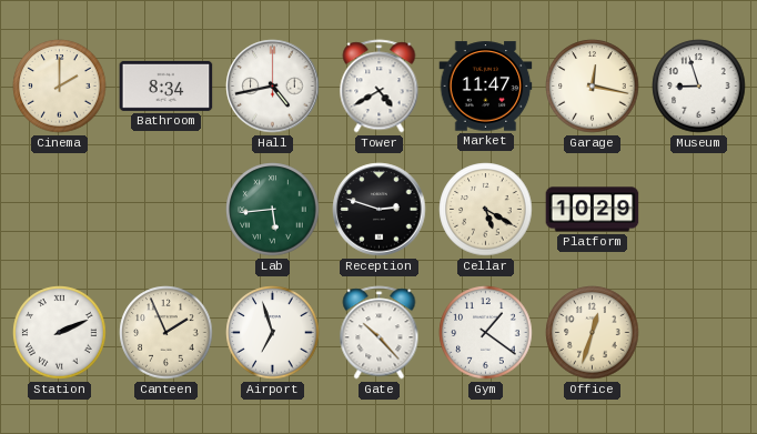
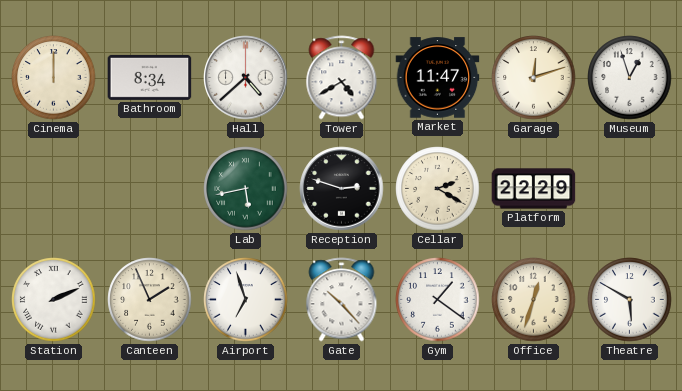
Cinema: 2:00 -> 12:00
Hall: 4:43 -> 4:38
Garage: 12:17 -> 12:12
Museum: 8:57 -> 12:57
Lab: 5:44 -> 5:43
Cellar: 5:20 -> 2:20
Platform: 10:29 -> 22:29
Theatre: none -> 5:50
